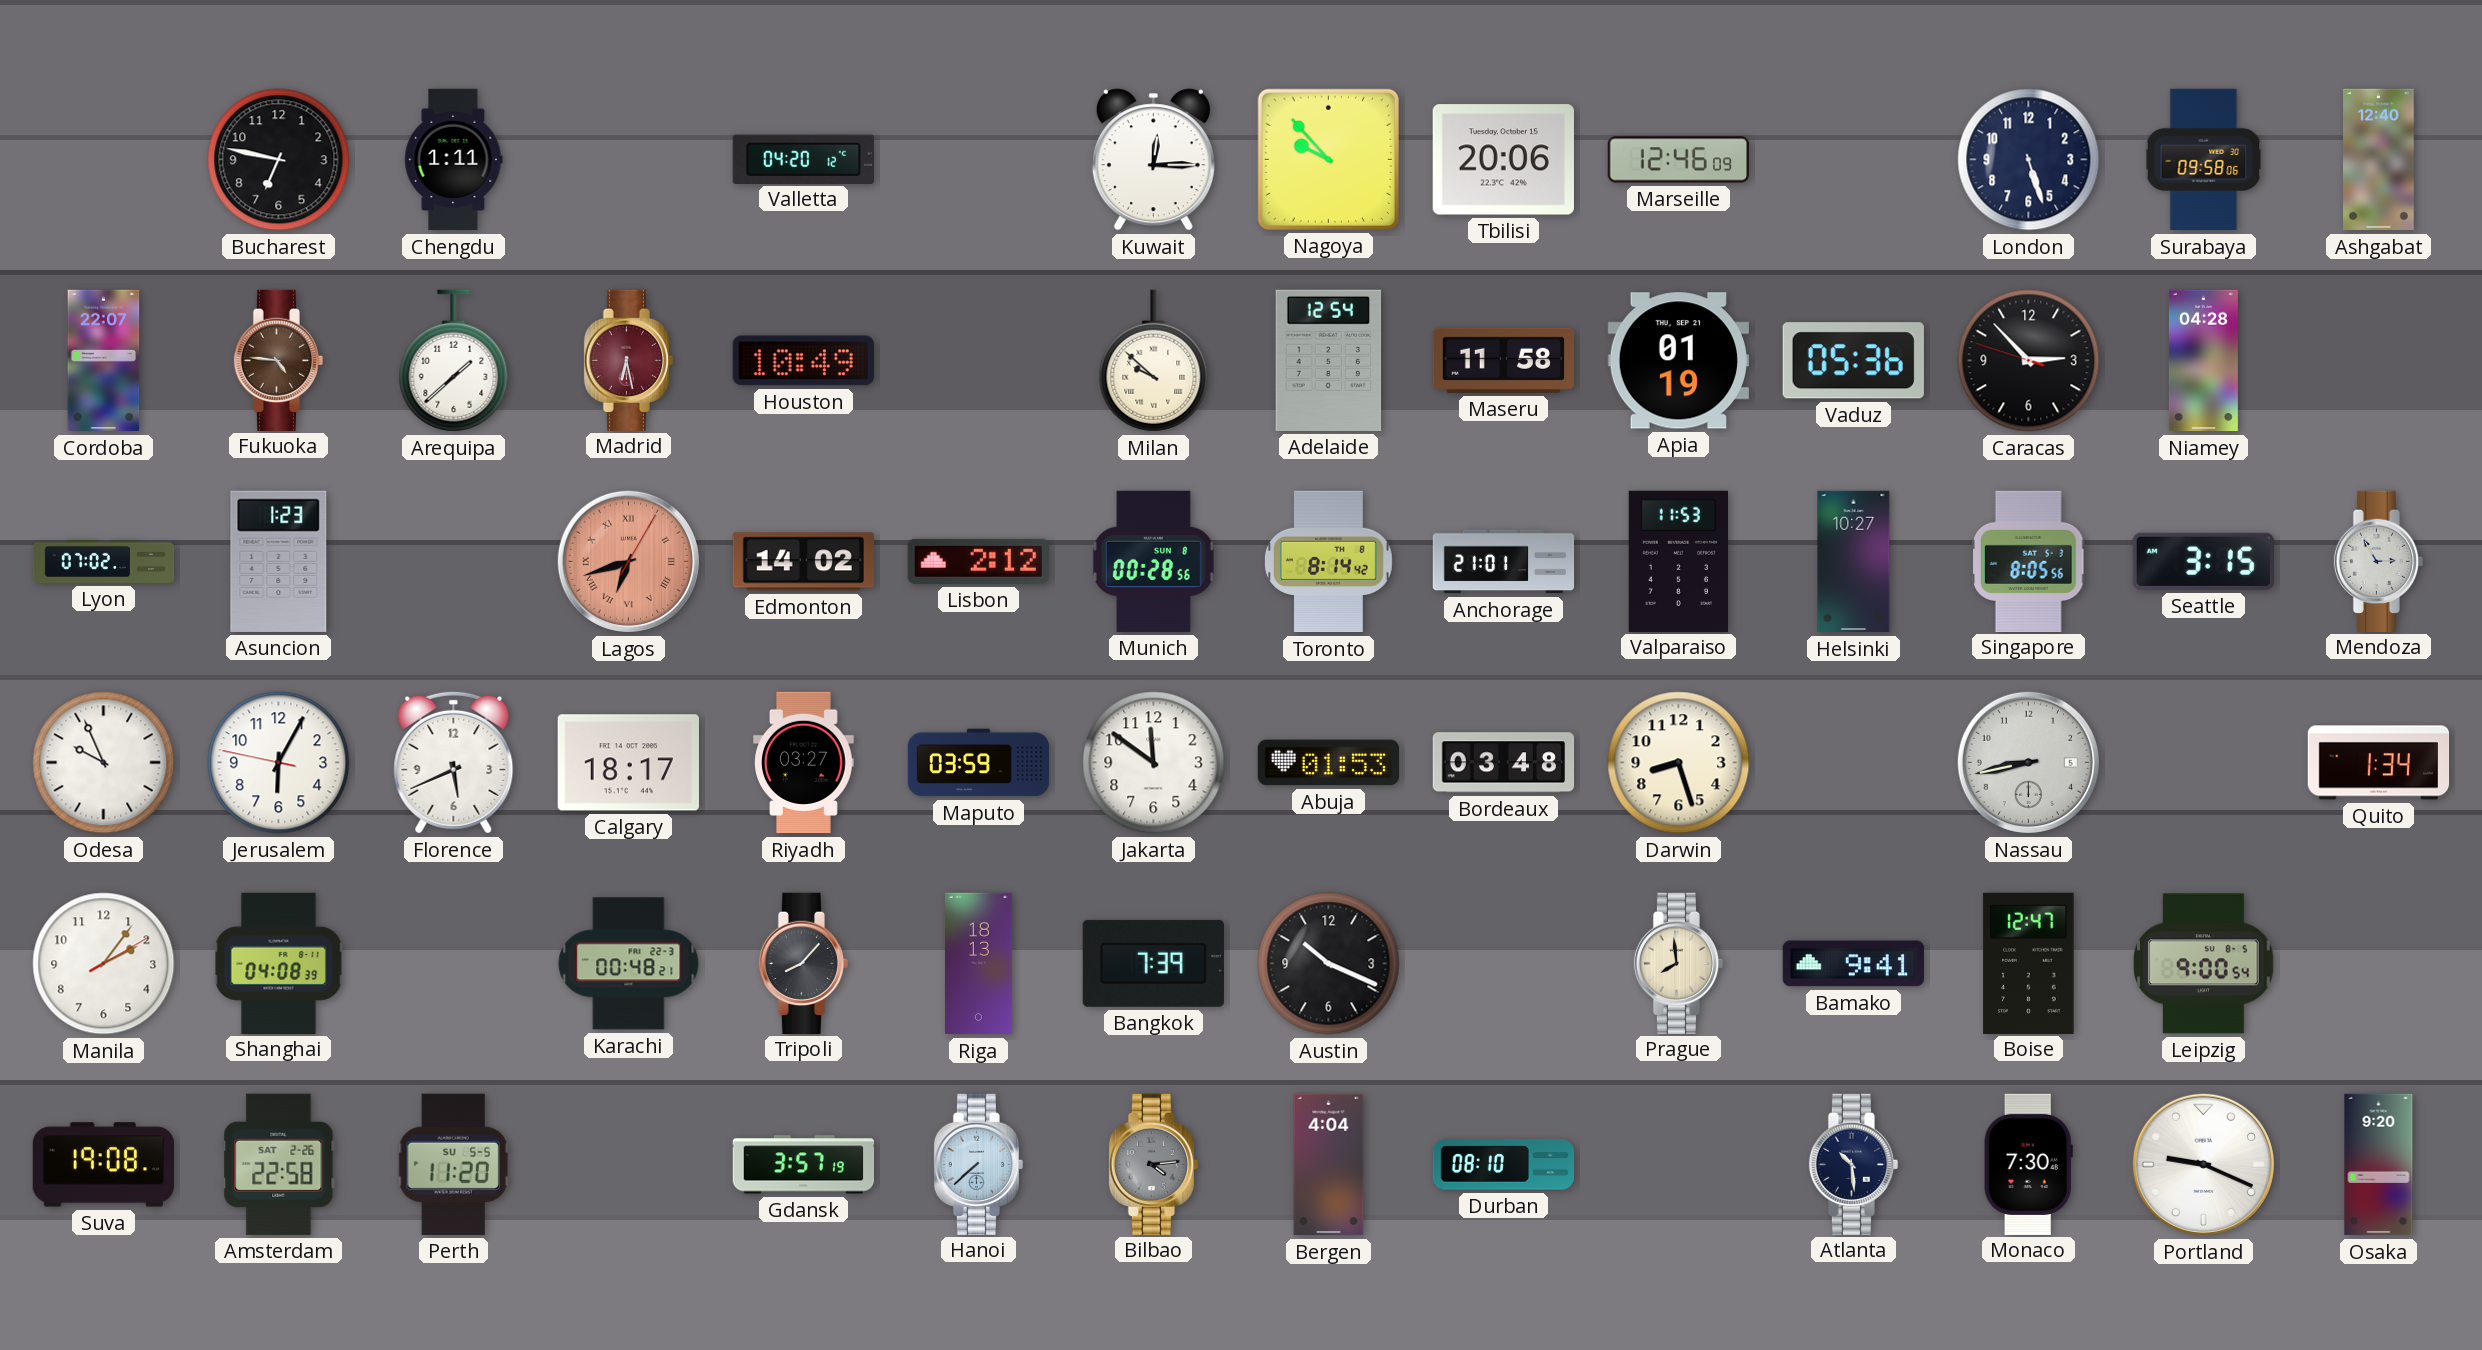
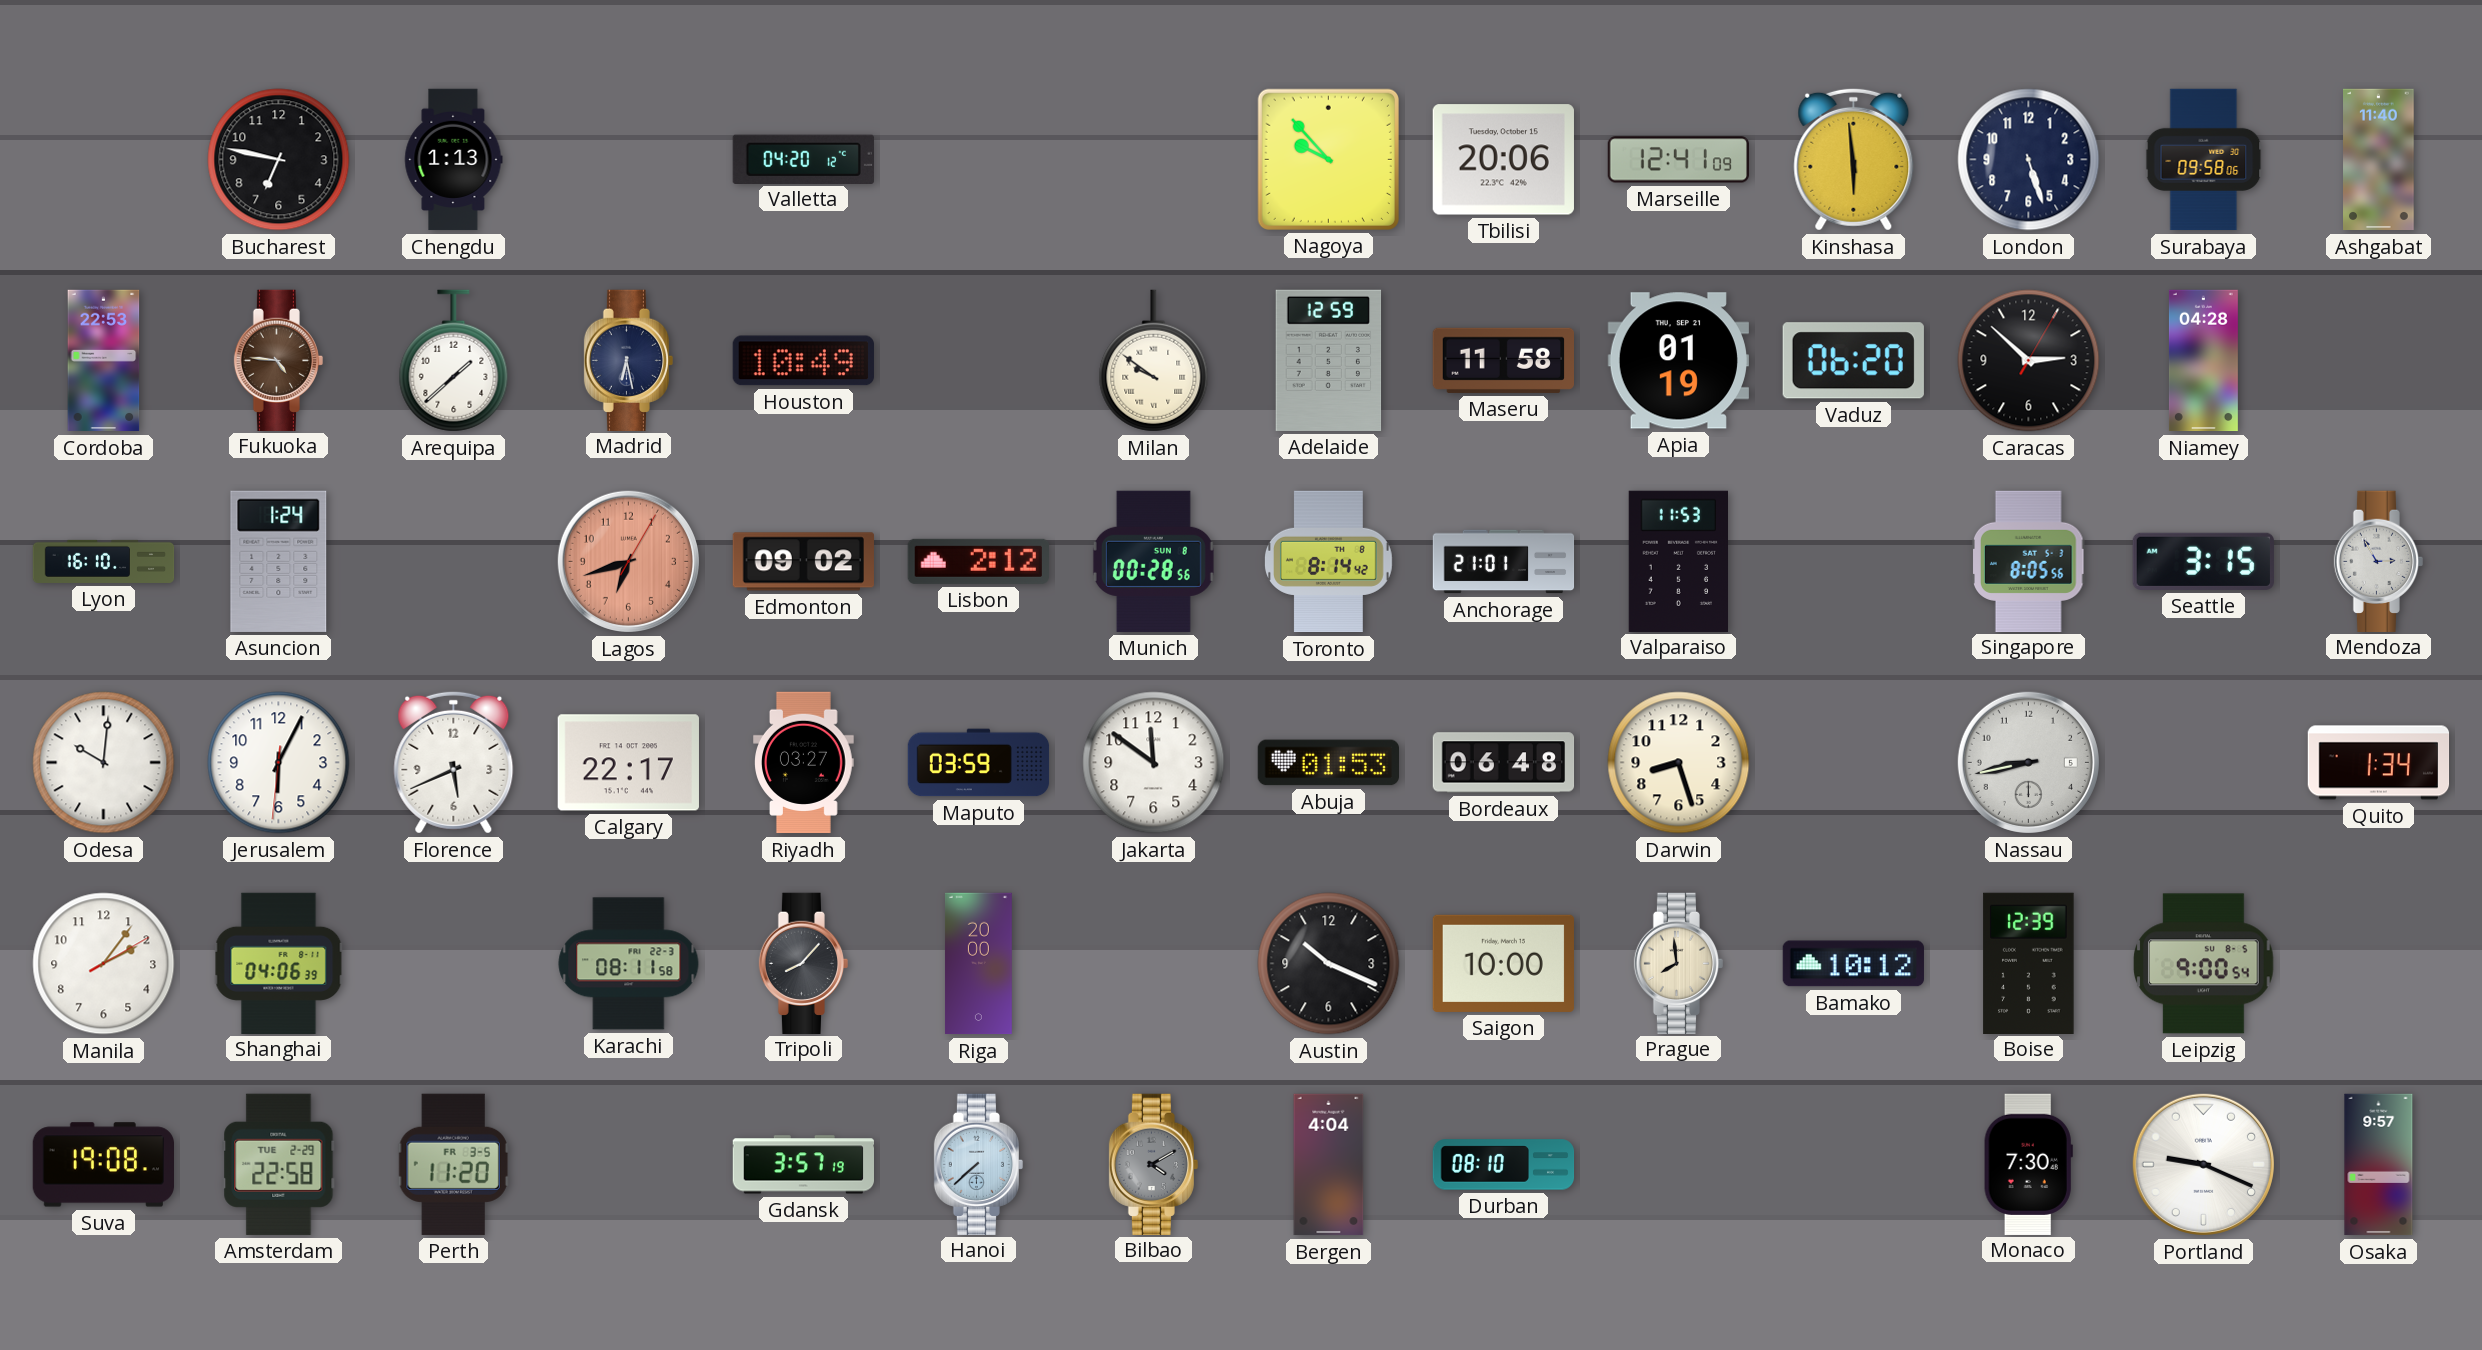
Chengdu: 1:11 -> 1:13
Kuwait: 12:15 -> none
Marseille: 12:46 -> 12:41
Kinshasa: none -> 5:59
Ashgabat: 12:40 -> 11:40
Cordoba: 22:07 -> 22:53
Madrid dial: burgundy -> navy
Milan: 9:52 -> 9:51
Adelaide: 12:54 -> 12:59
Vaduz: 05:36 -> 06:20
Caracas: 2:52:48 -> 2:52:05
Lyon: 07:02 -> 16:10
Asuncion: 1:23 -> 1:24
Lagos numerals: Roman -> Arabic
Edmonton: 14:02 -> 09:02
Helsinki: 10:27 -> none
Odesa: 9:56 -> 10:01
Jerusalem: 6:04:47 -> 6:04:31
Calgary: 18:17 -> 22:17
Bordeaux: 03:48 -> 06:48
Shanghai: 04:08 -> 04:06
Karachi: 00:48 -> 08:11
Riga: 18:13 -> 20:00
Bangkok: 7:39 -> none
Saigon: none -> 10:00
Bamako: 9:41 -> 10:12
Boise: 12:47 -> 12:39
Amsterdam date: SAT 2-26 -> TUE 2-29
Perth date: SU 5-5 -> FR 3-5
Bilbao: 4:14 -> 4:10
Atlanta: 10:29 -> none
Osaka: 9:20 -> 9:57
